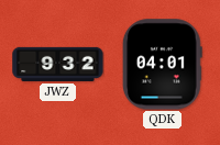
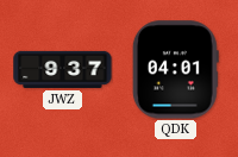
JWZ: 9:32 -> 9:37
